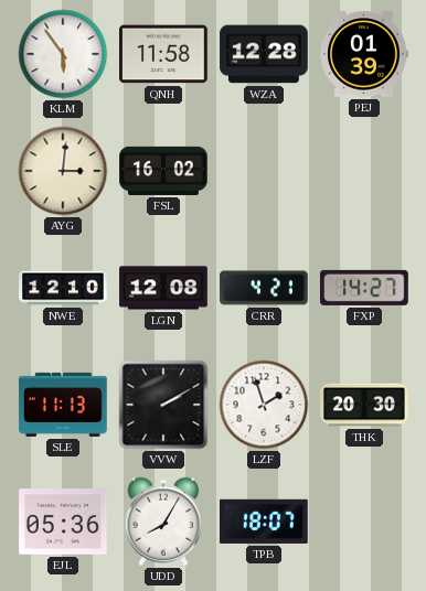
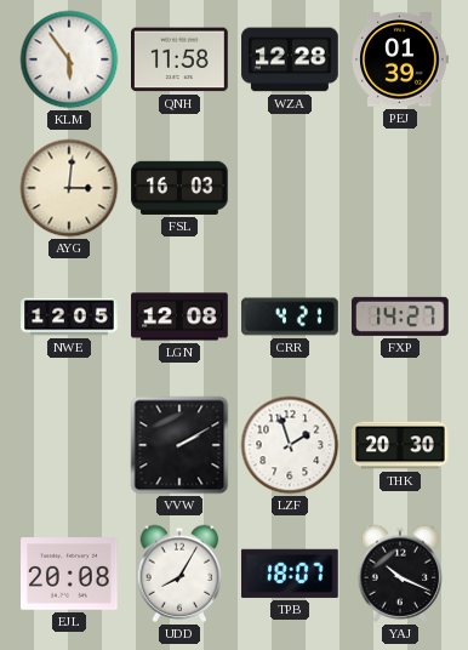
FSL: 16:02 -> 16:03
NWE: 12:10 -> 12:05
SLE: 11:13 -> none
EJL: 05:36 -> 20:08
YAJ: none -> 10:19
